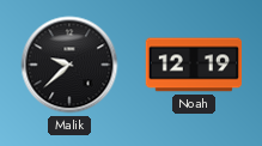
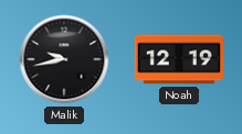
Malik: 9:38 -> 9:43
